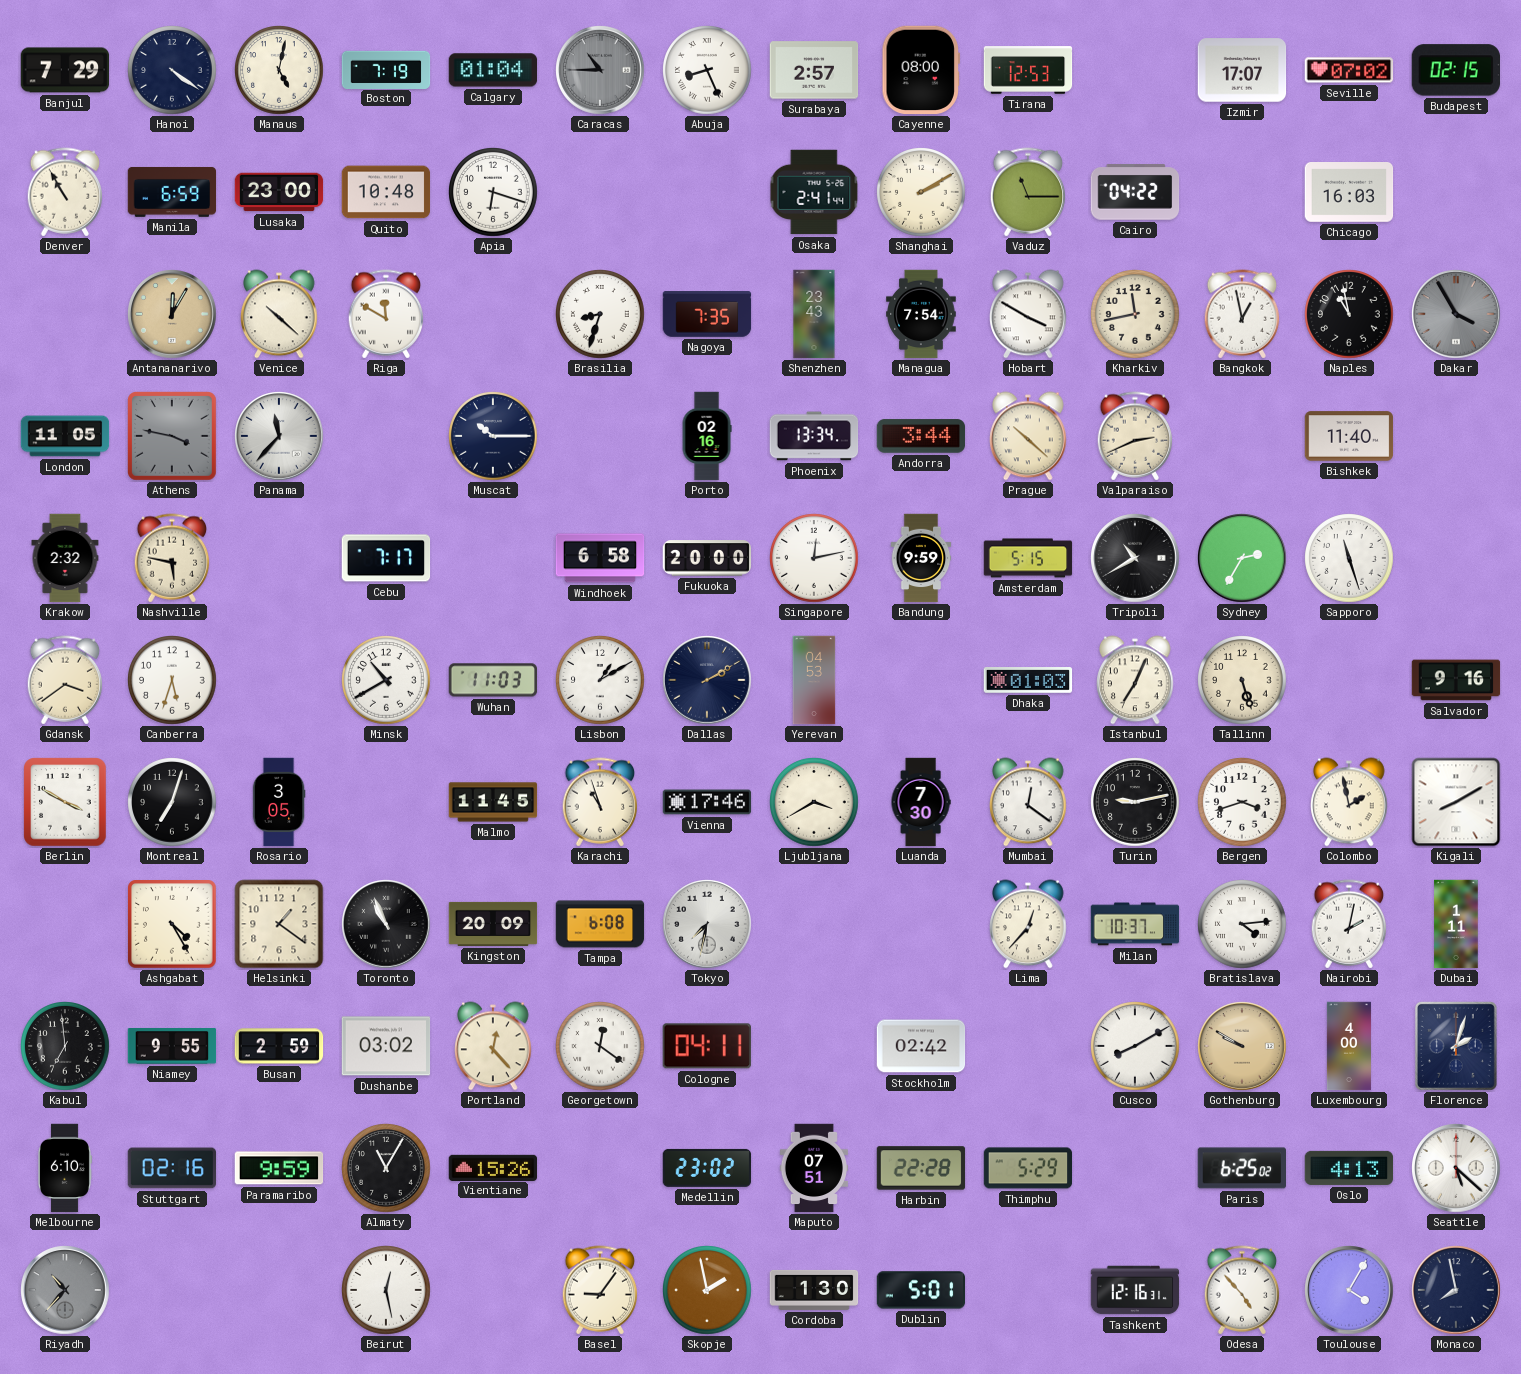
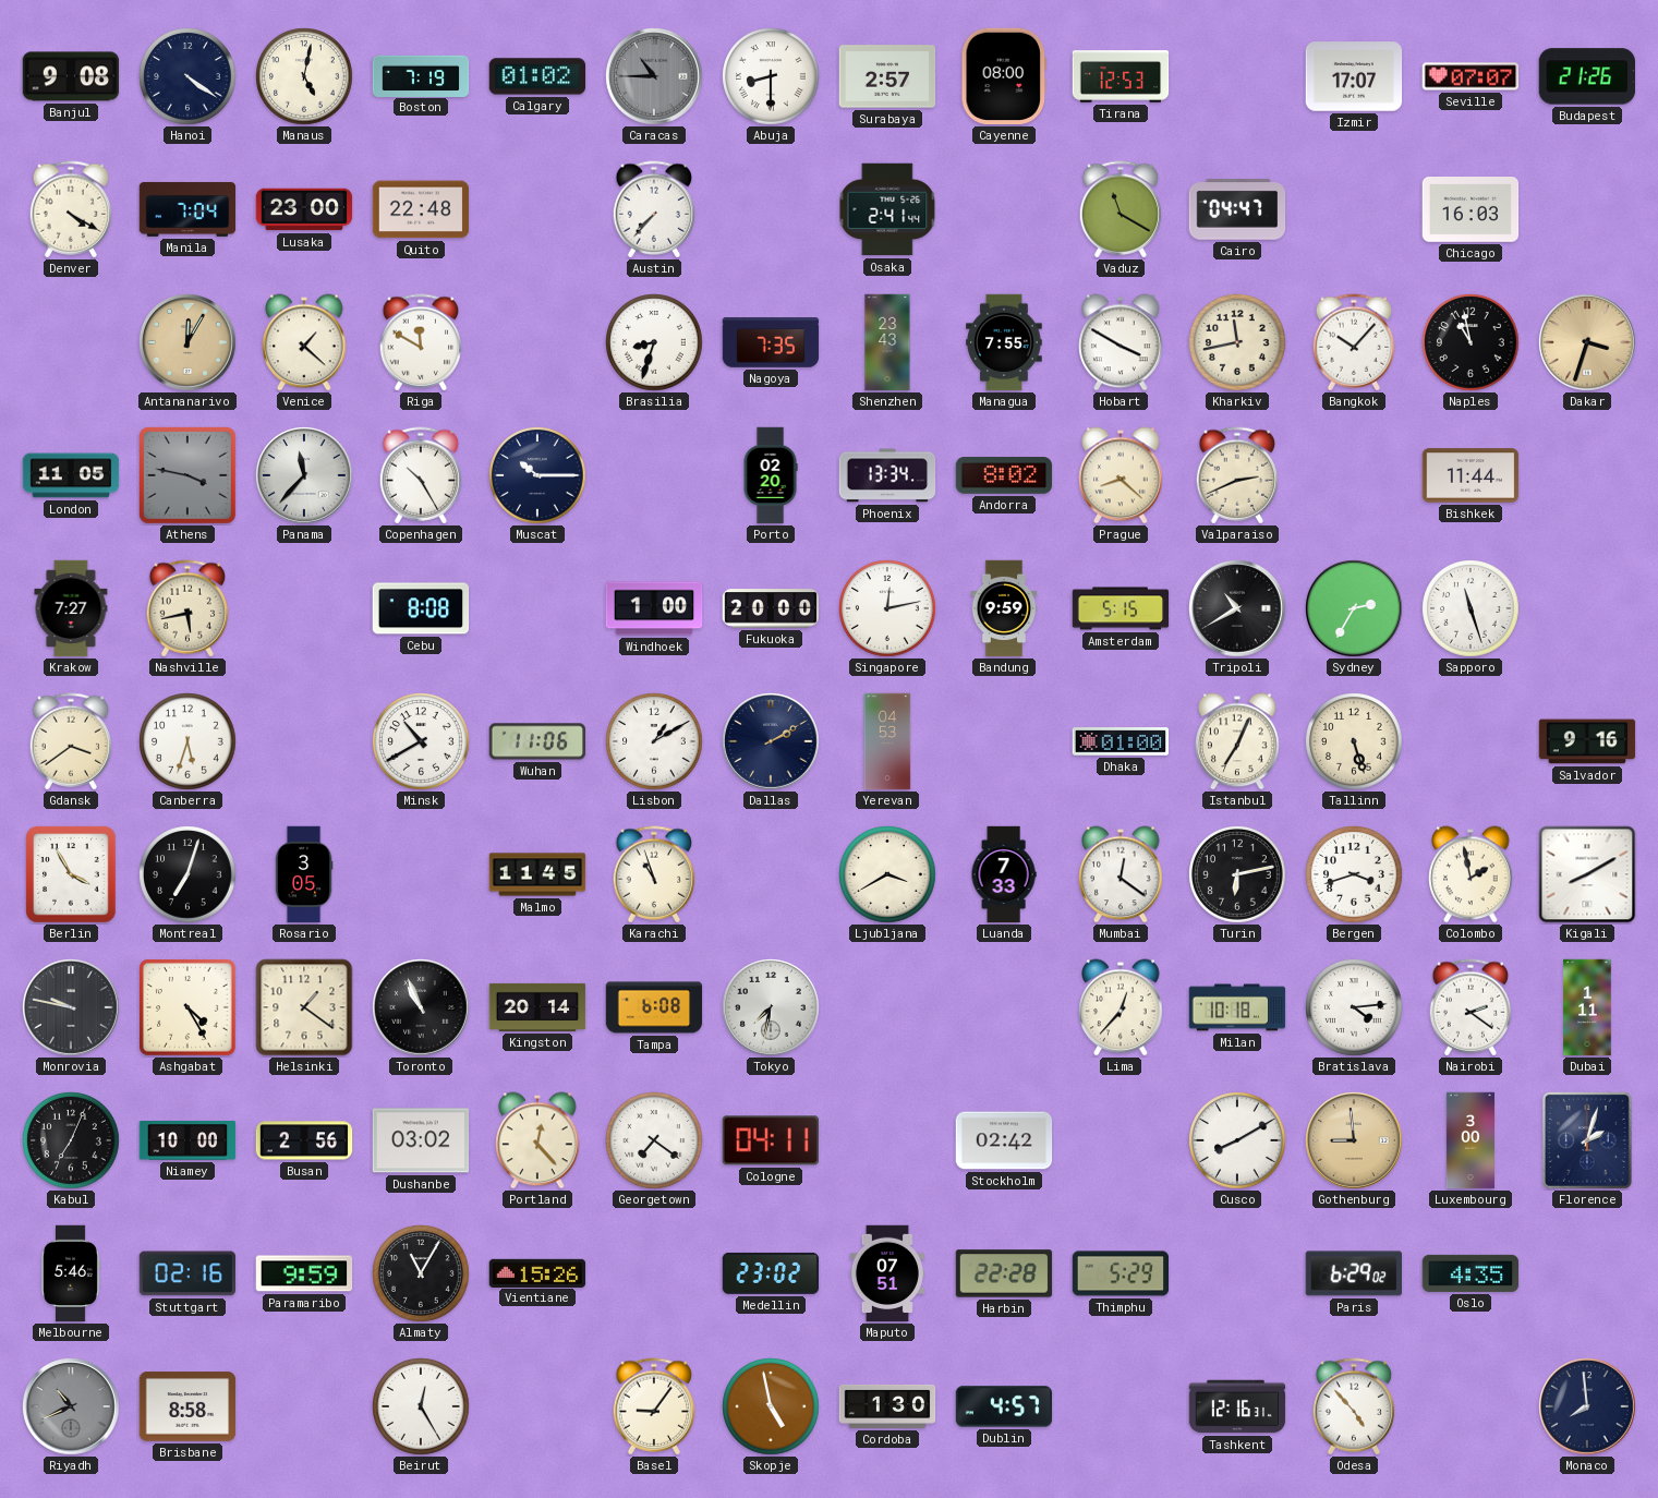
Banjul: 7:29 -> 9:08
Calgary: 01:04 -> 01:02
Abuja: 8:26 -> 8:30
Seville: 07:02 -> 07:07
Budapest: 02:15 -> 21:26
Denver: 10:55 -> 4:20
Manila: 6:59 -> 7:04
Quito: 10:48 -> 22:48
Apia: 6:18 -> none
Austin: none -> 7:37
Shanghai: 2:10 -> none
Vaduz: 11:15 -> 11:20
Cairo: 04:22 -> 04:47
Venice: 10:22 -> 1:22
Managua: 7:54 -> 7:55
Bangkok: 12:58 -> 10:07
Dakar: 3:55 -> 3:33
Dakar dial: grey -> champagne
Copenhagen: none -> 10:25
Porto: 02:16 -> 02:20
Andorra: 3:44 -> 8:02
Prague: 10:22 -> 8:22
Bishkek: 11:40 -> 11:44
Krakow: 2:32 -> 7:27
Nashville: 5:47 -> 5:43
Cebu: 7:17 -> 8:08
Windhoek: 6:58 -> 1:00
Wuhan: 11:03 -> 11:06
Dhaka: 01:03 -> 01:00
Berlin: 3:50 -> 3:55
Vienna: 17:46 -> none
Luanda: 7:30 -> 7:33
Turin: 9:13 -> 6:13
Monrovia: none -> 9:47
Kingston: 20:09 -> 20:14
Milan: 10:37 -> 10:18
Nairobi: 2:02 -> 2:21
Kabul: 6:59 -> 7:04
Niamey: 9:55 -> 10:00
Busan: 2:59 -> 2:56
Georgetown: 12:21 -> 7:21
Gothenburg: 9:50 -> 8:59
Luxembourg: 4:00 -> 3:00
Melbourne: 6:10 -> 5:46
Paris: 6:25 -> 6:29
Oslo: 4:13 -> 4:35
Seattle: 5:22 -> none
Riyadh: 10:37 -> 10:41
Brisbane: none -> 8:58
Beirut: 12:28 -> 12:25
Skopje: 1:58 -> 4:58
Dublin: 5:01 -> 4:57
Toulouse: 4:05 -> none
Monaco: 7:58 -> 7:59
